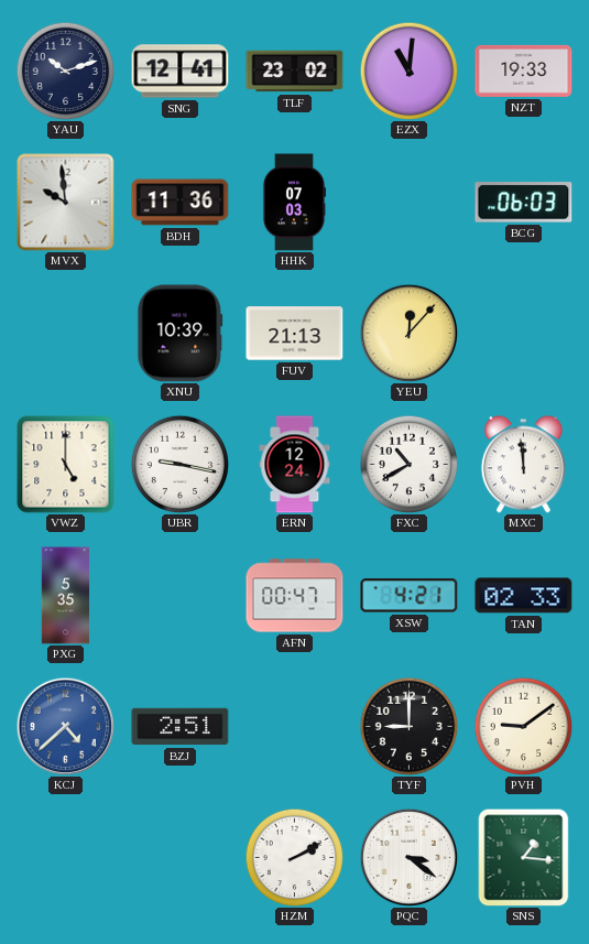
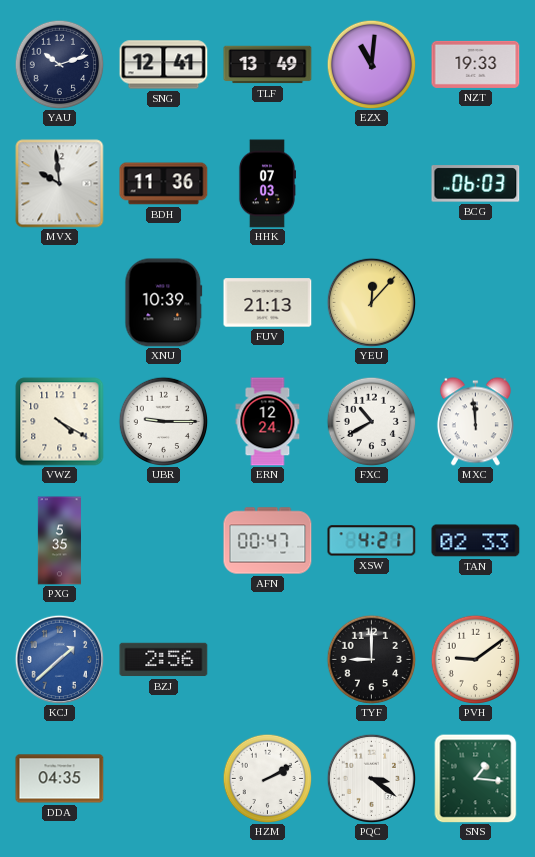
TLF: 23:02 -> 13:49
VWZ: 5:00 -> 4:20
UBR: 9:17 -> 9:15
KCJ: 4:38 -> 1:38
BZJ: 2:51 -> 2:56
DDA: none -> 04:35
